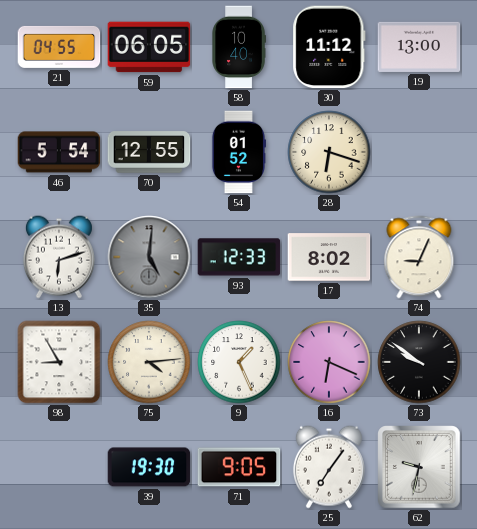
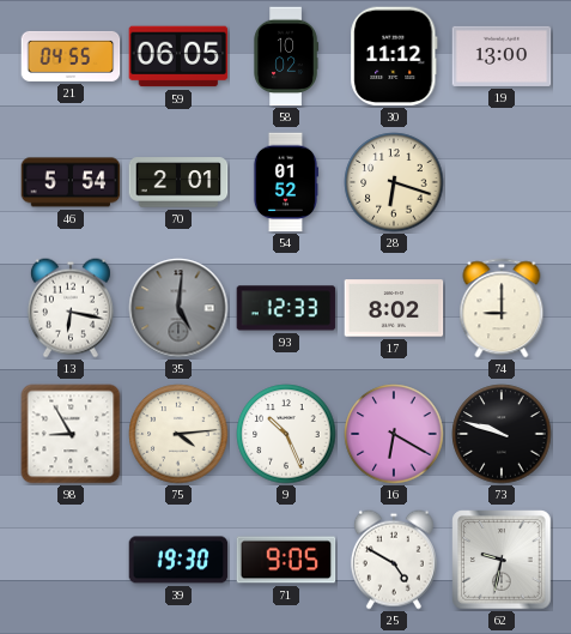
58: 10:40 -> 10:02
70: 12:55 -> 2:01
13: 6:12 -> 6:17
74: 9:04 -> 9:00
9: 1:26 -> 10:26
16: 6:19 -> 6:20
73: 9:51 -> 9:48
25: 7:06 -> 4:50
